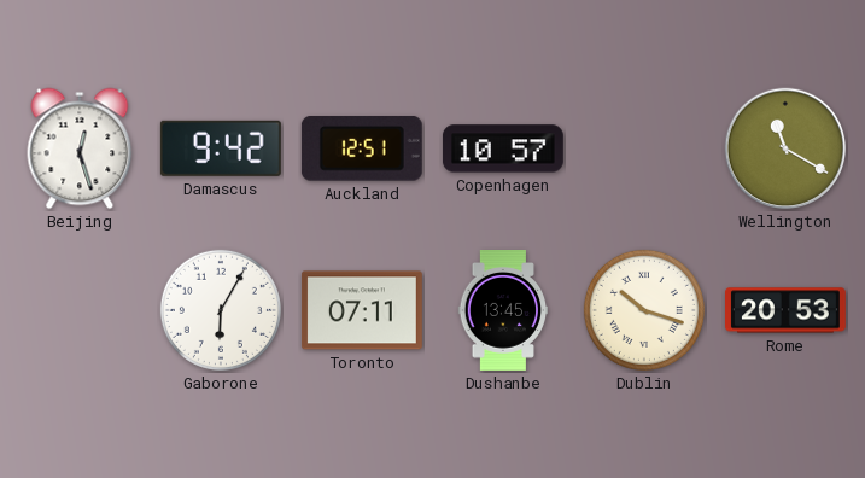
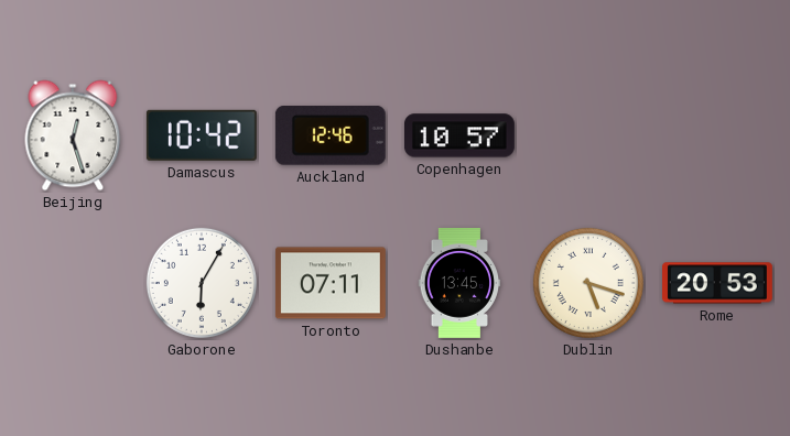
Damascus: 9:42 -> 10:42
Auckland: 12:51 -> 12:46
Wellington: 11:20 -> none
Dublin: 10:18 -> 5:18
